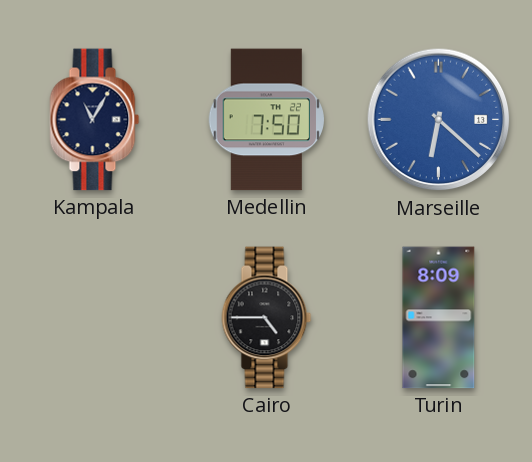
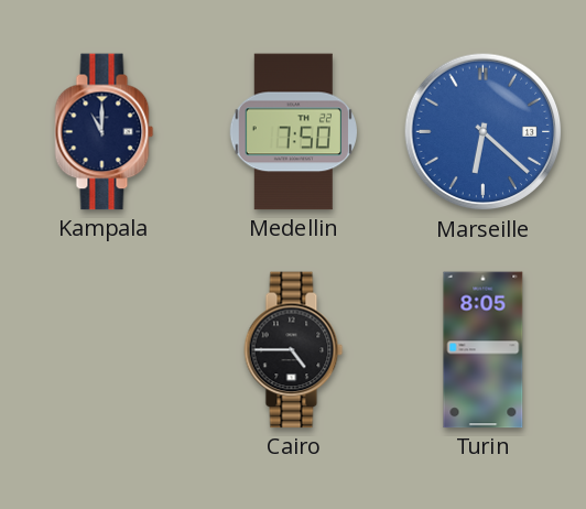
Kampala: 11:05 -> 11:00
Turin: 8:09 -> 8:05
